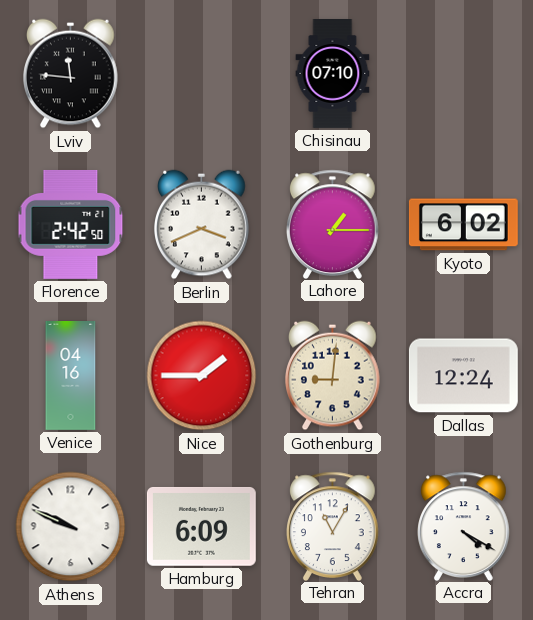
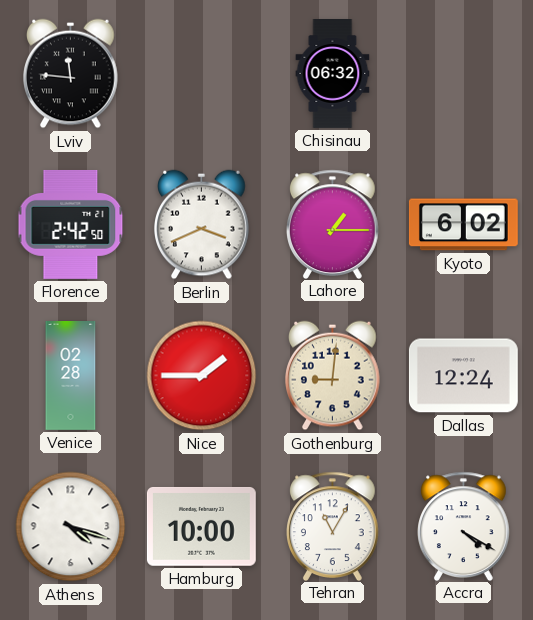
Chisinau: 07:10 -> 06:32
Venice: 04:16 -> 02:28
Athens: 9:49 -> 4:18
Hamburg: 6:09 -> 10:00
